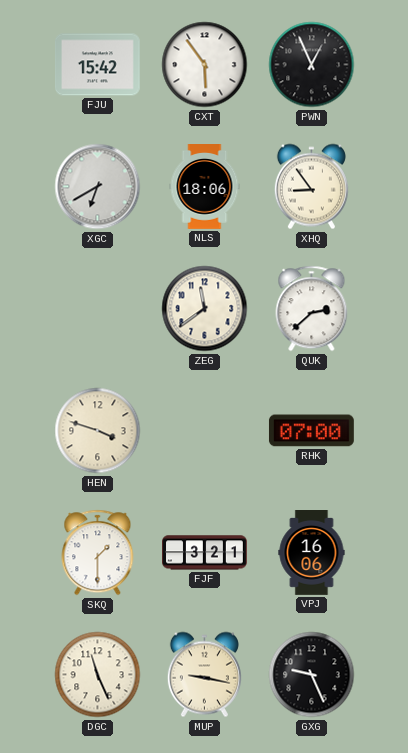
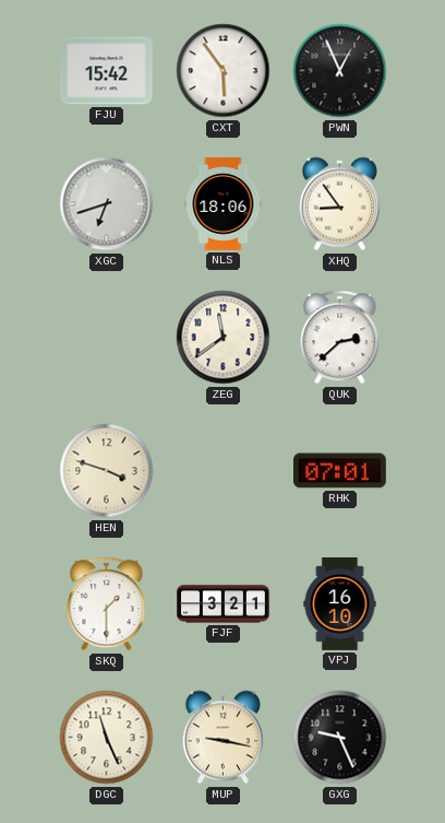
XGC: 6:40 -> 6:42
RHK: 07:00 -> 07:01
VPJ: 16:06 -> 16:10
